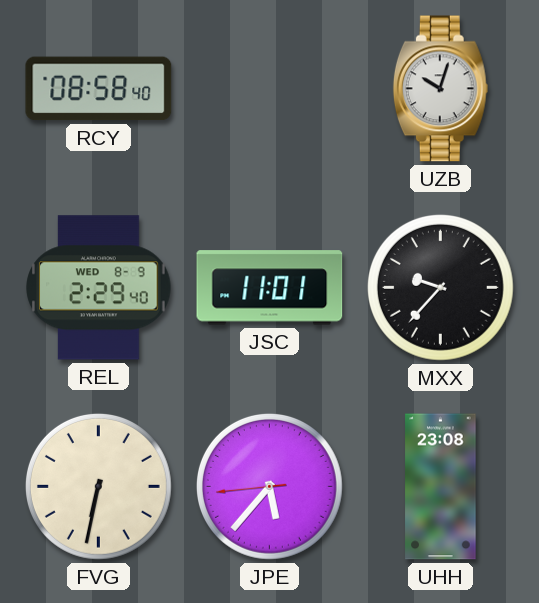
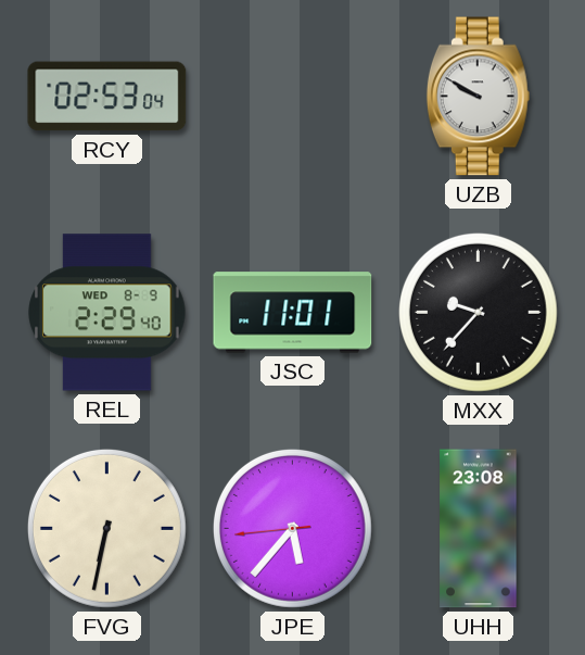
RCY: 08:58 -> 02:53
UZB: 10:03 -> 9:50
